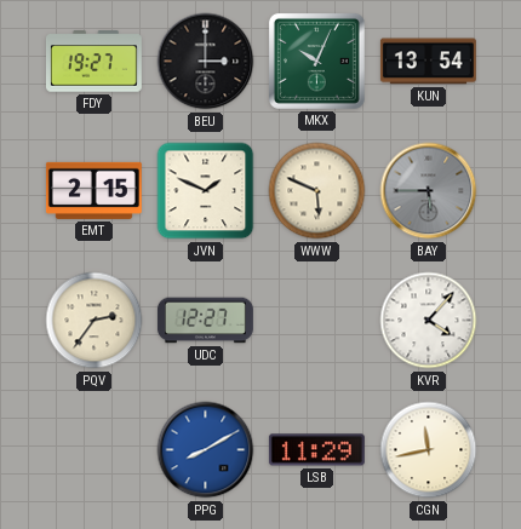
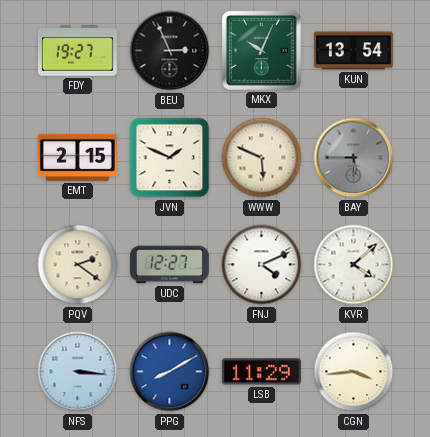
BEU: 3:00 -> 2:56
PQV: 2:36 -> 2:21
FNJ: none -> 4:11
KVR: 4:07 -> 4:08
NFS: none -> 3:16
CGN: 11:43 -> 3:44
